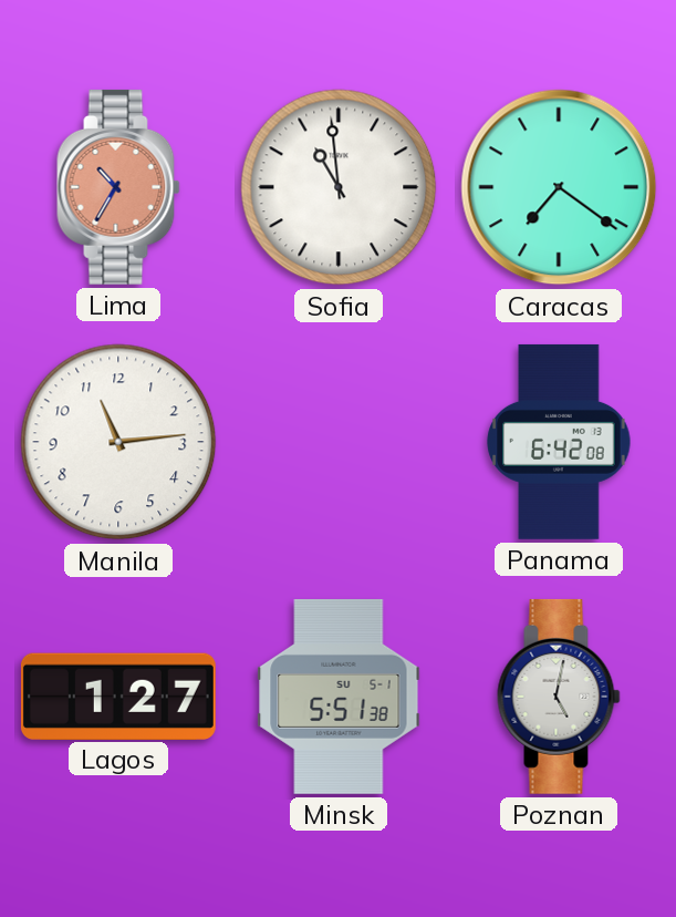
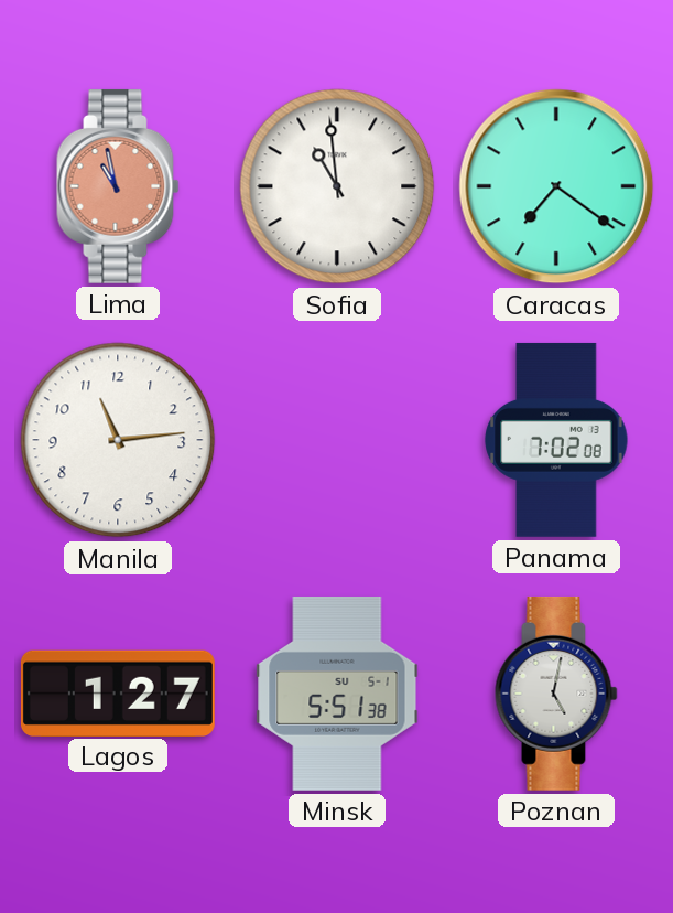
Lima: 10:35 -> 10:58
Panama: 6:42 -> 7:02
